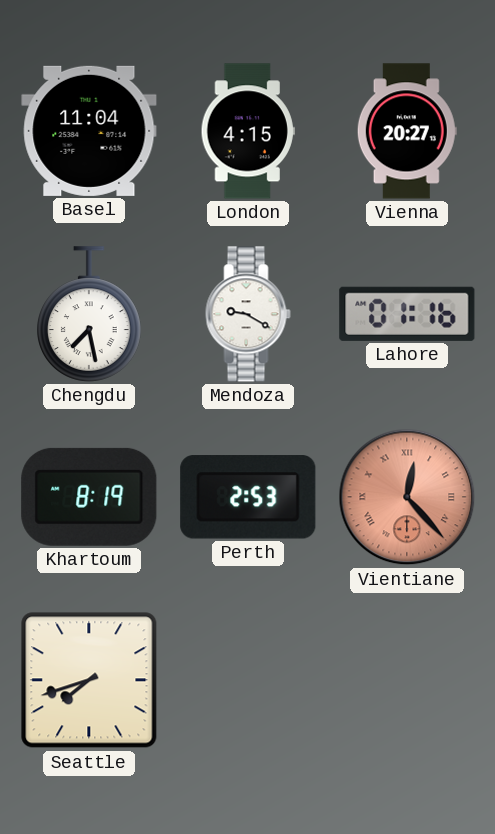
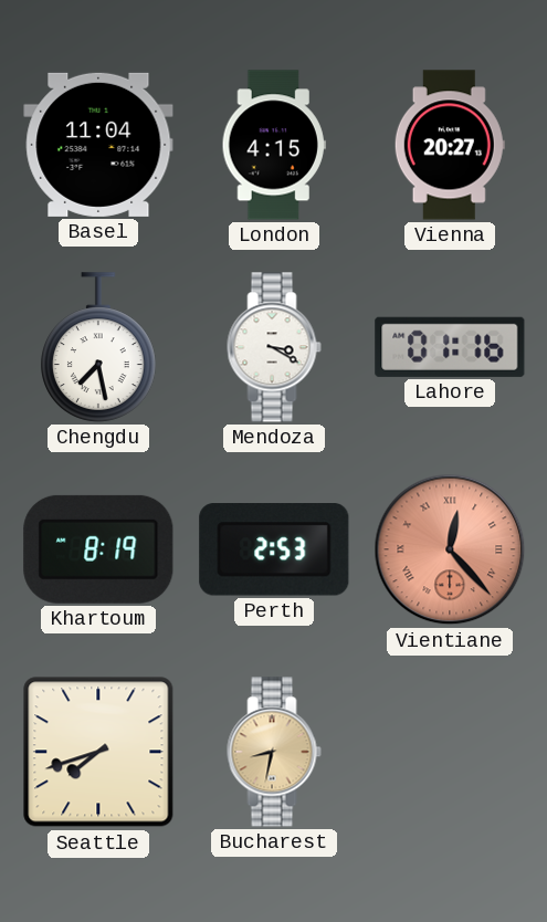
Mendoza: 9:20 -> 3:20
Bucharest: none -> 8:32
